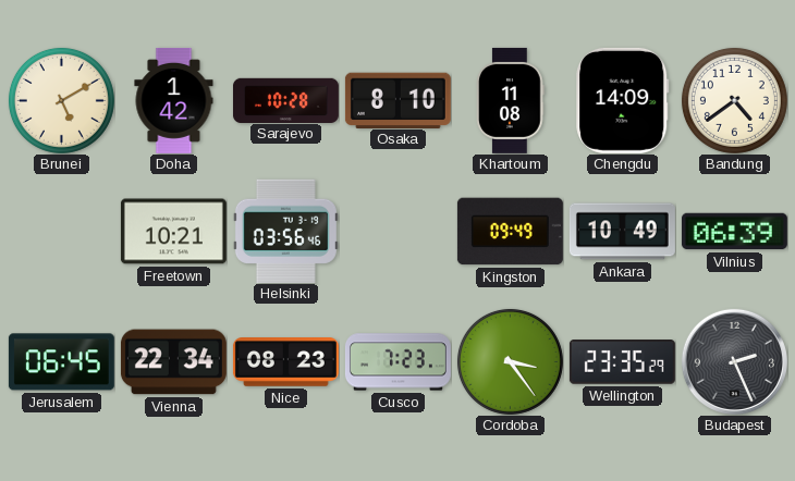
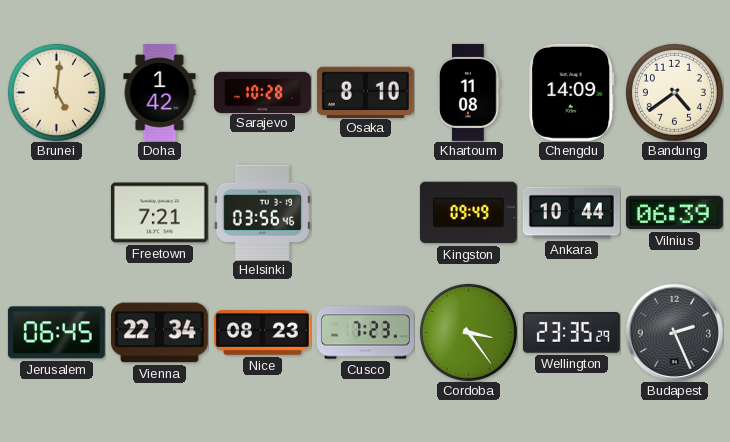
Brunei: 5:10 -> 5:01
Freetown: 10:21 -> 7:21
Ankara: 10:49 -> 10:44
